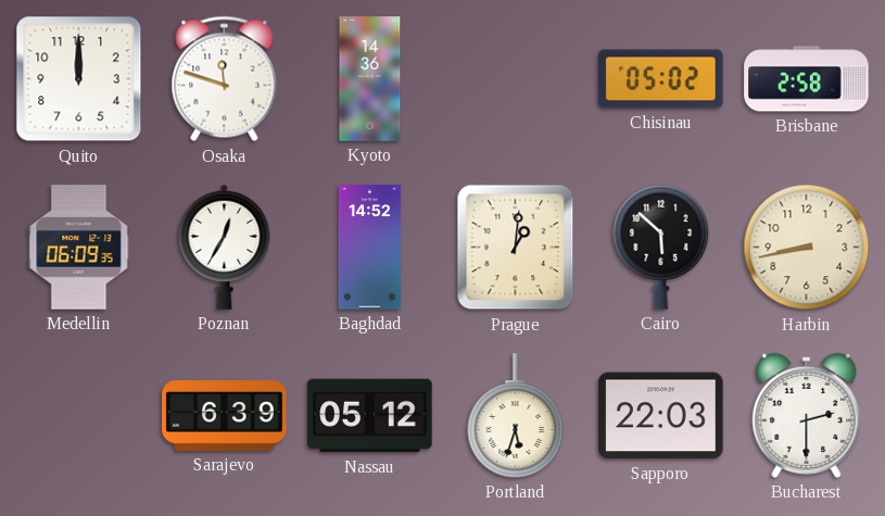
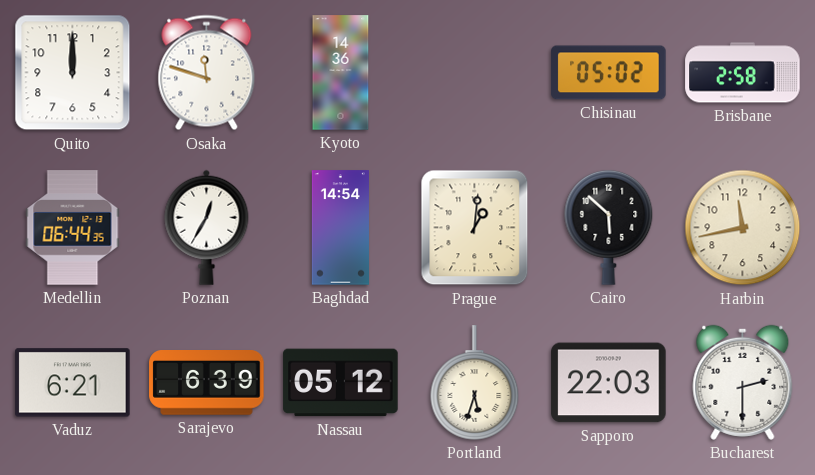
Medellin: 06:09 -> 06:44
Baghdad: 14:52 -> 14:54
Harbin: 8:43 -> 11:43
Vaduz: none -> 6:21
